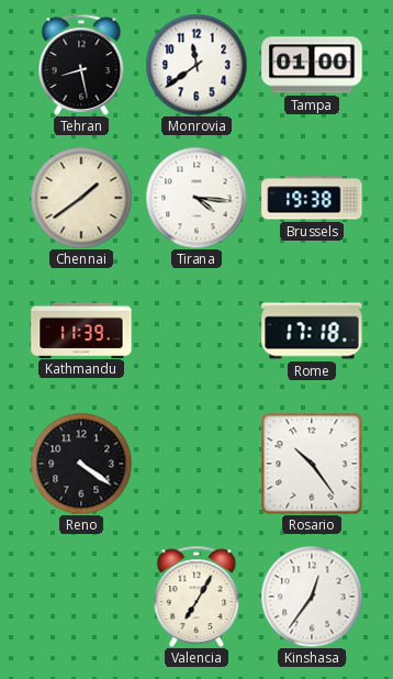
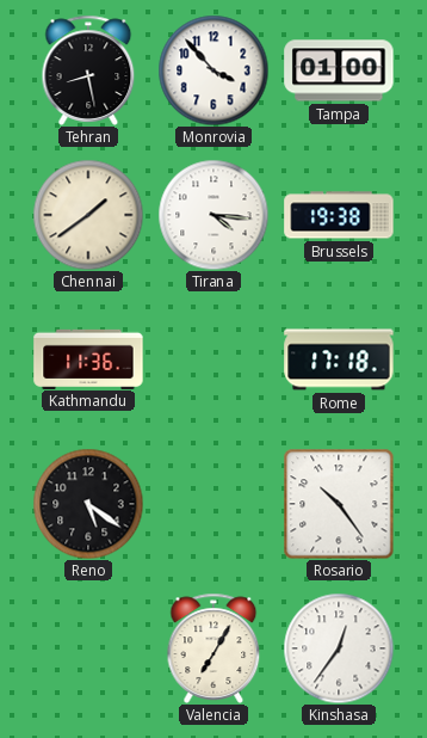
Monrovia: 11:39 -> 3:53
Kathmandu: 11:39 -> 11:36
Reno: 4:21 -> 5:21
